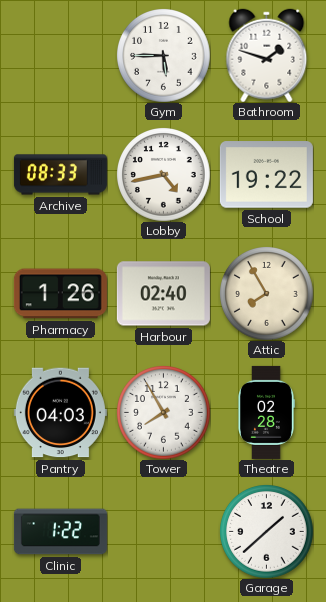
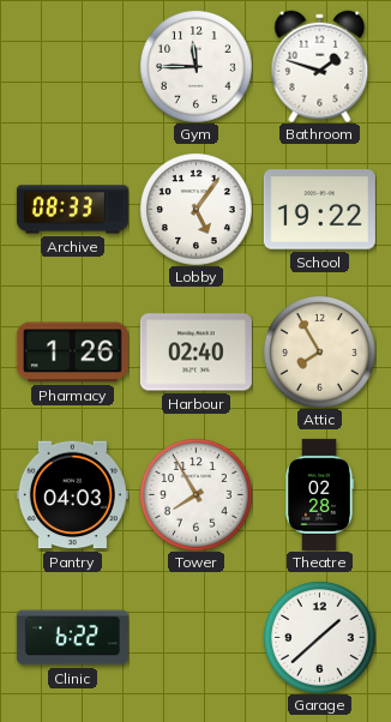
Gym: 5:45 -> 11:45
Lobby: 4:43 -> 5:06
Clinic: 1:22 -> 6:22
